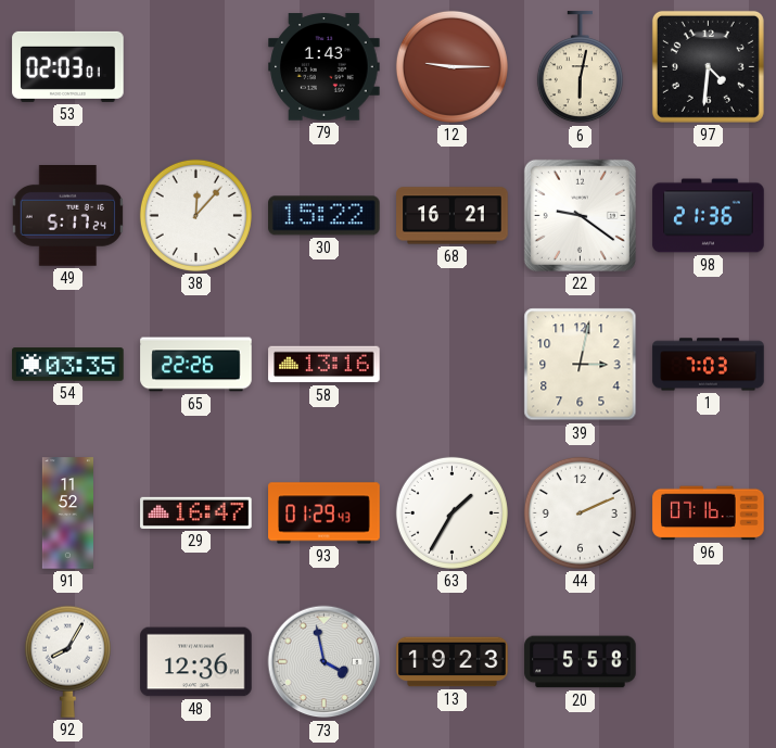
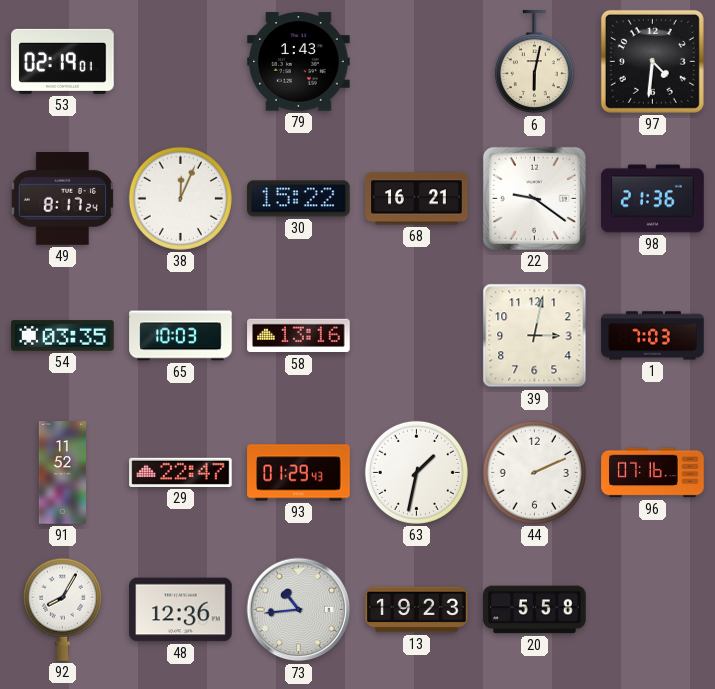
53: 02:03 -> 02:19
12: 9:15 -> none
49: 5:17 -> 8:17
38: 12:07 -> 12:04
65: 22:26 -> 10:03
29: 16:47 -> 22:47
63: 1:35 -> 1:32
73: 3:58 -> 10:44
